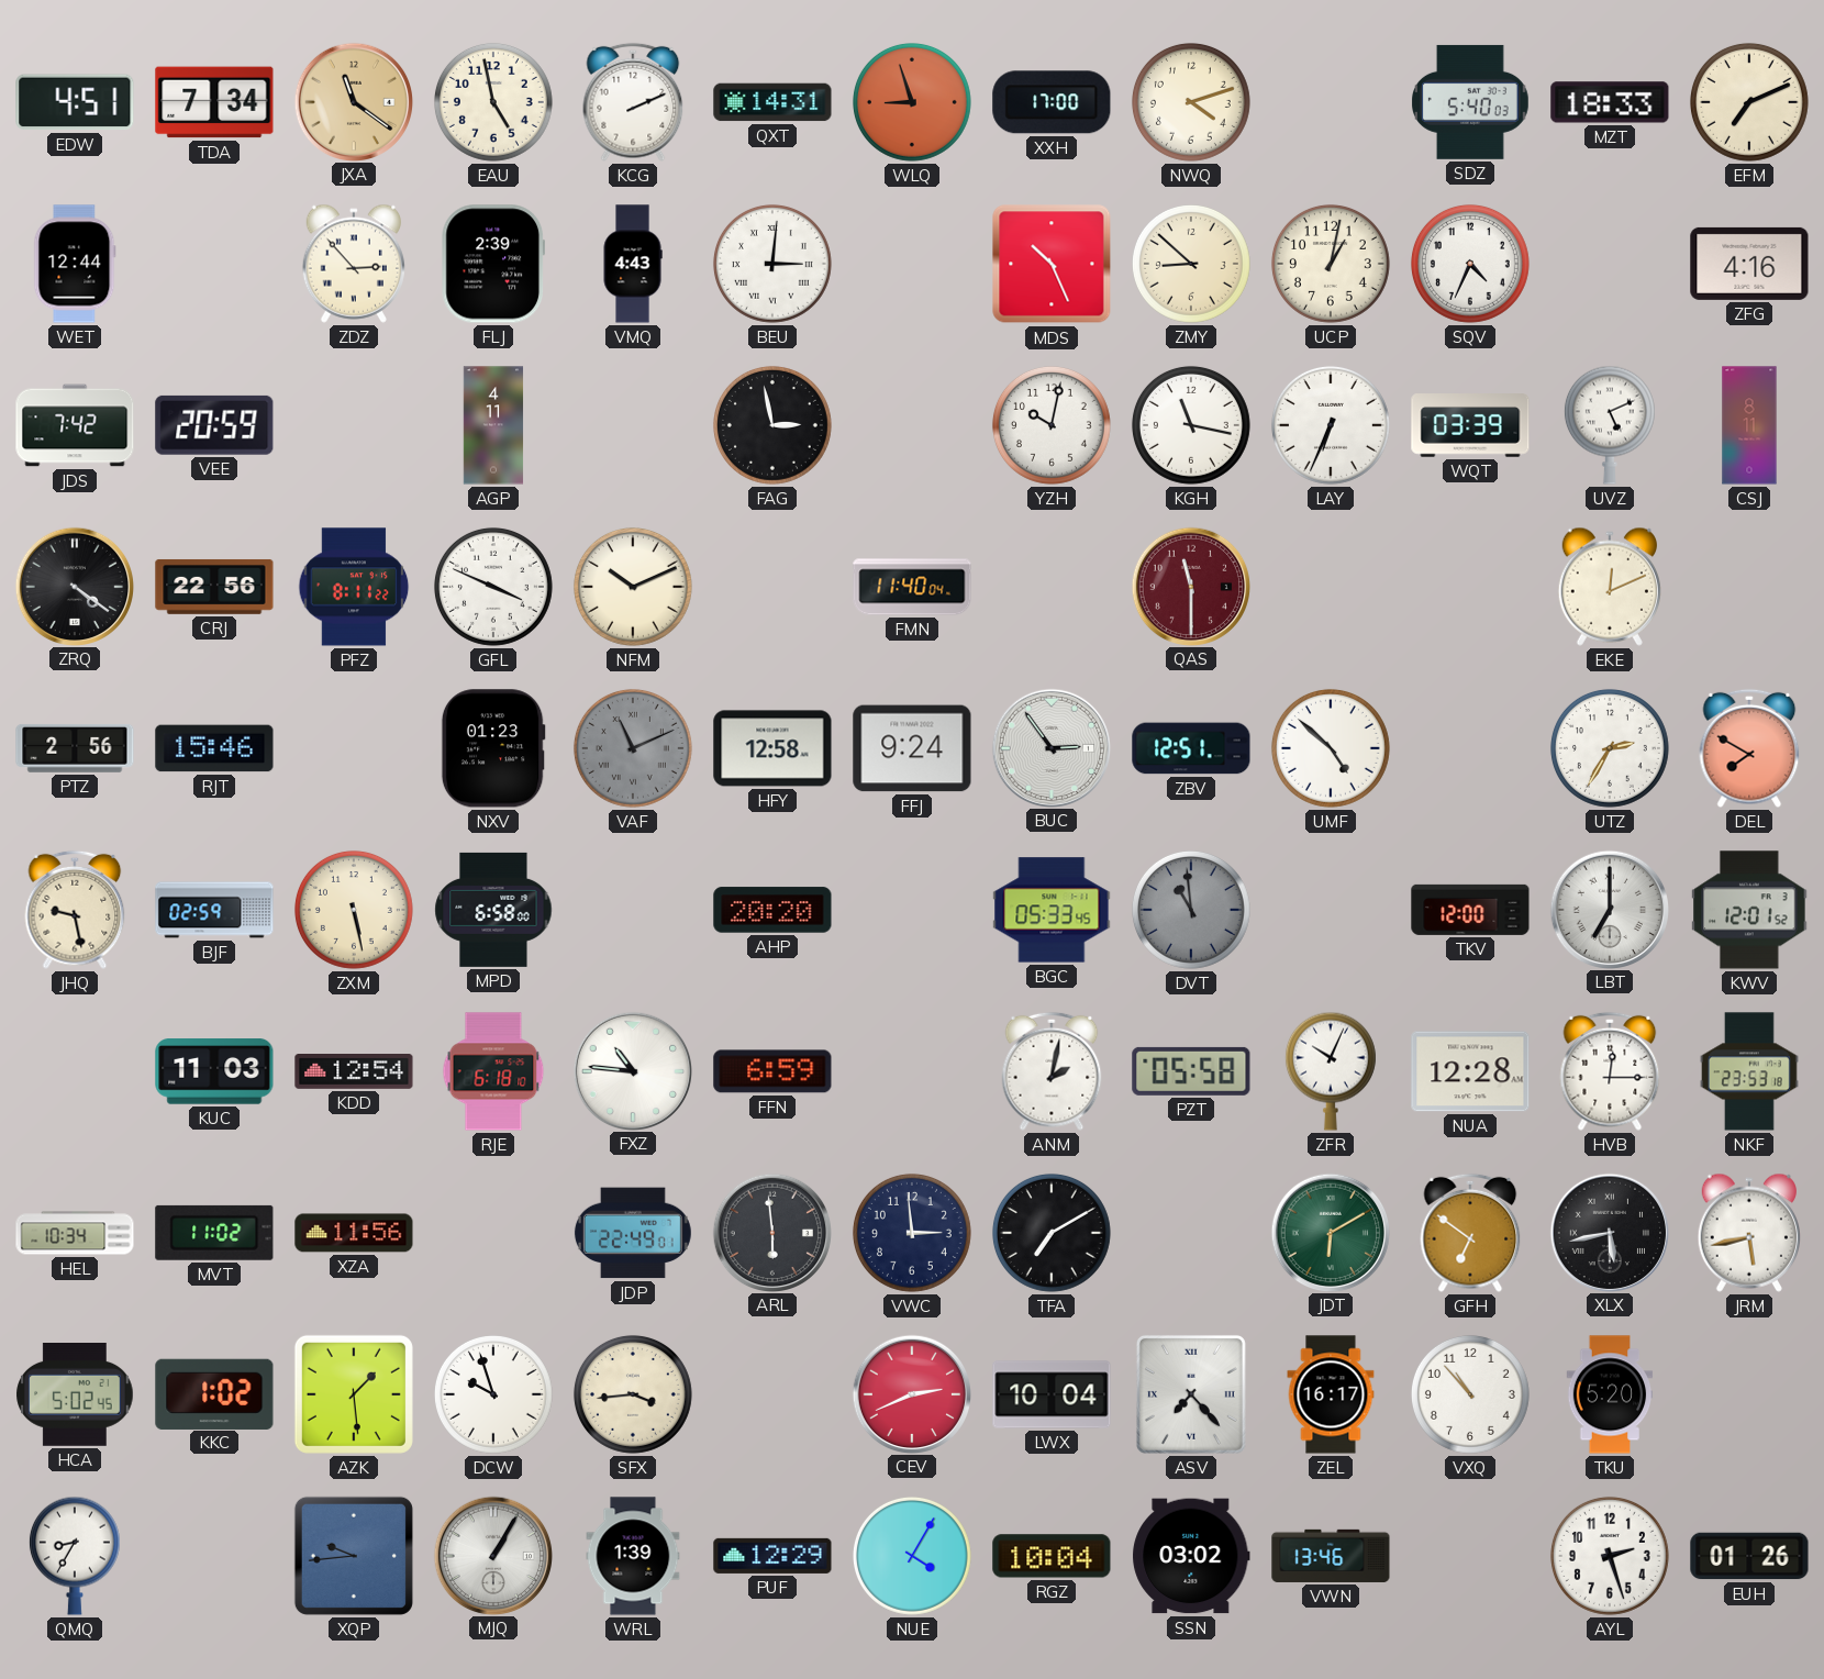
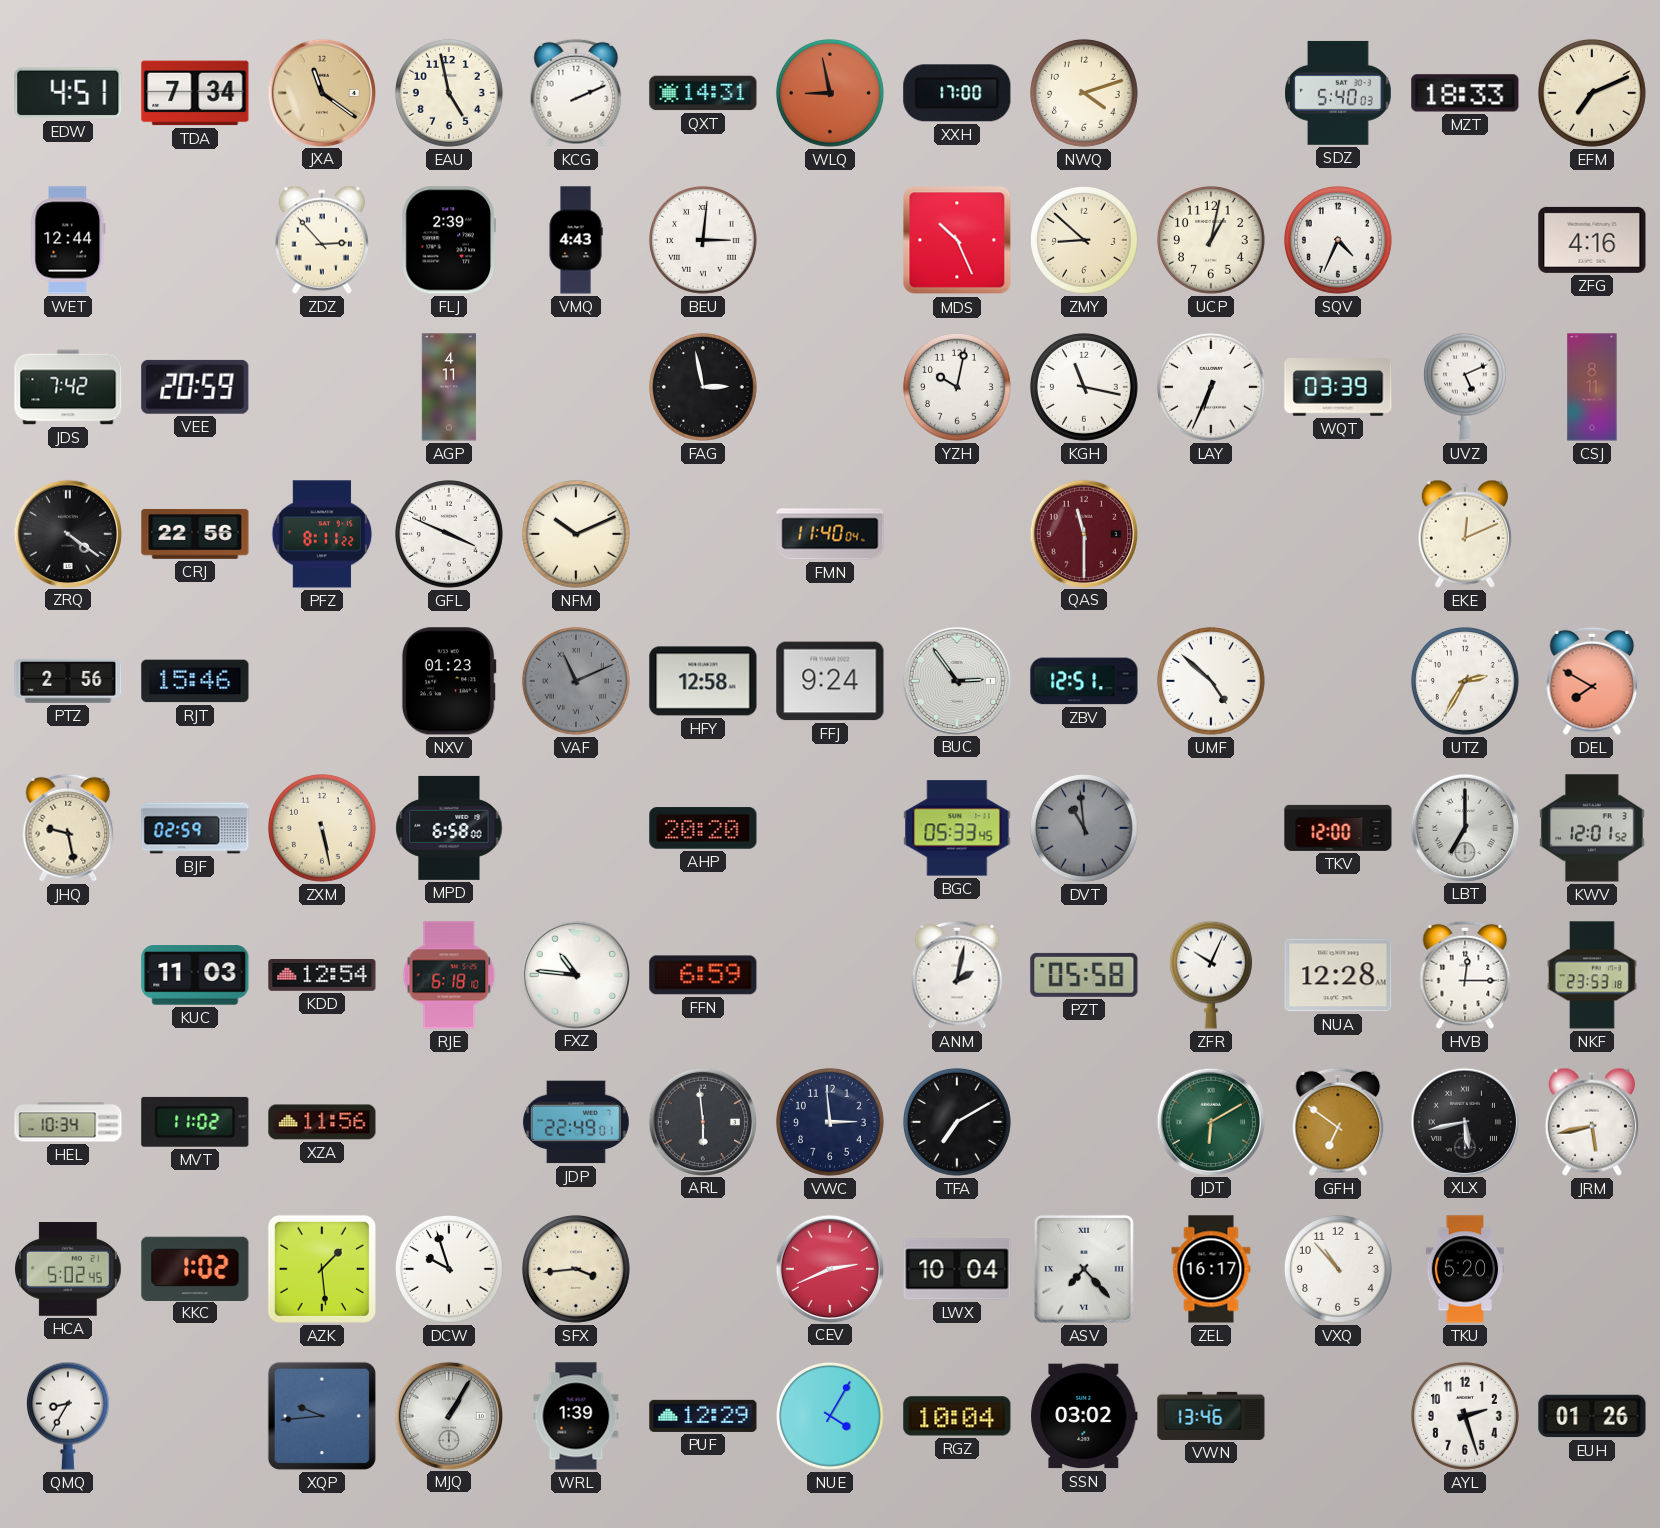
WLQ: 8:57 -> 8:58
